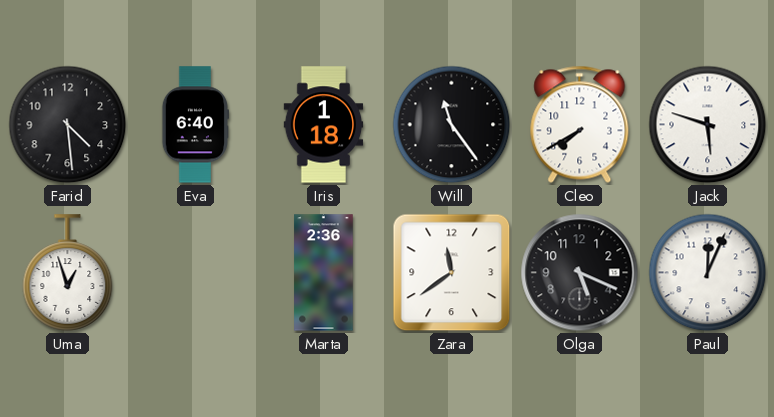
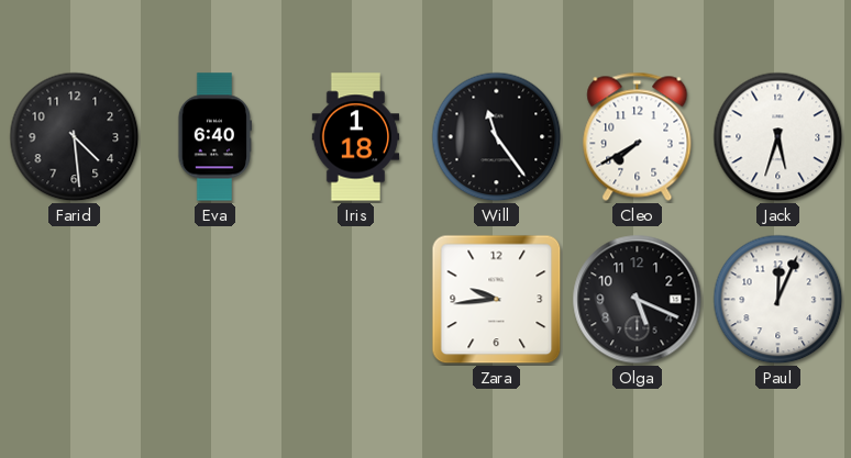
Jack: 5:48 -> 5:33
Uma: 12:57 -> none
Marta: 2:36 -> none
Zara: 11:39 -> 9:44
